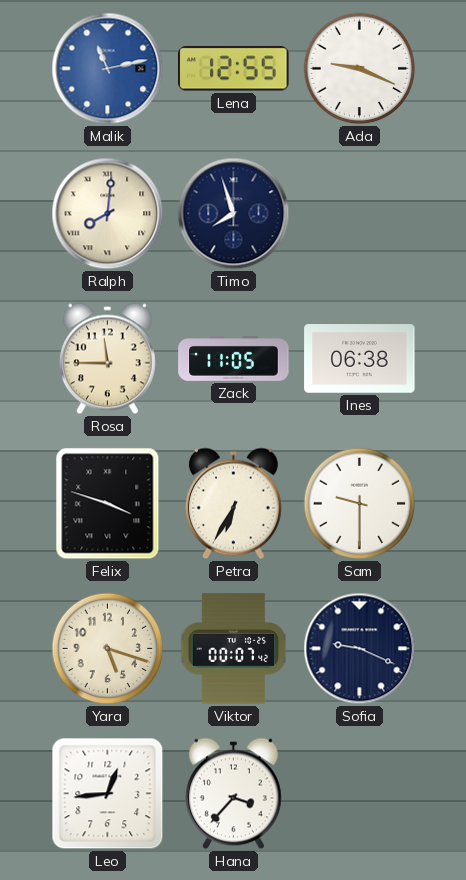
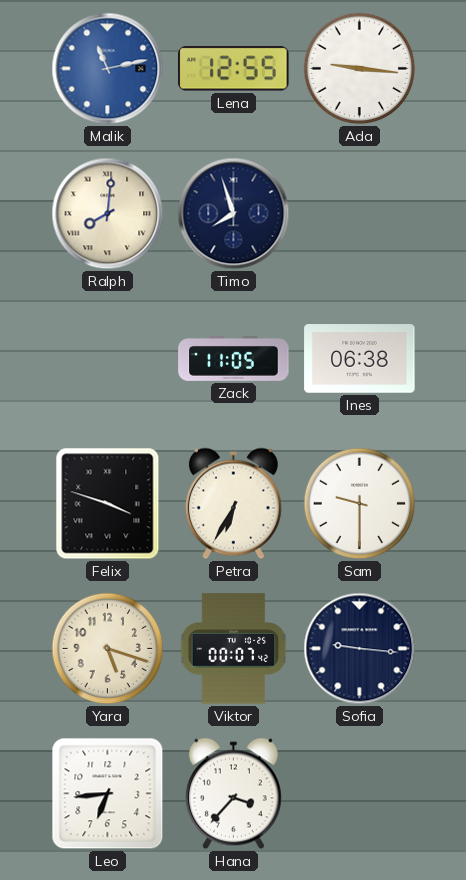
Ada: 9:19 -> 9:16
Rosa: 11:45 -> none
Sofia: 9:19 -> 9:16
Leo: 12:44 -> 6:44
